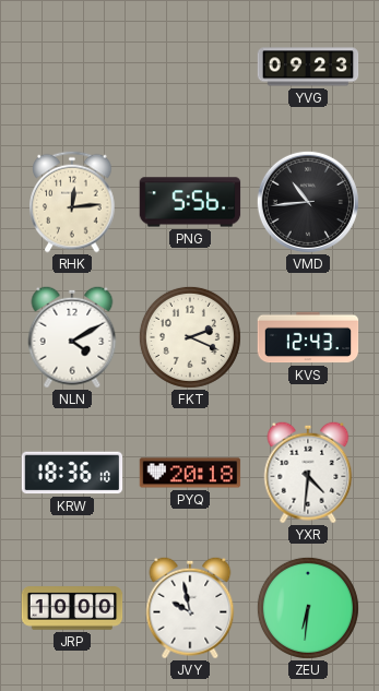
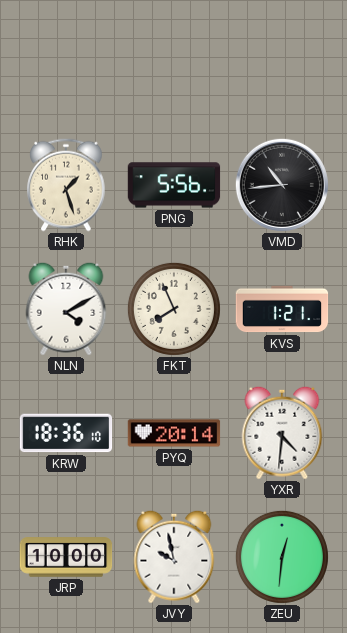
YVG: 09:23 -> none
RHK: 12:14 -> 1:27
FKT: 2:19 -> 7:56
KVS: 12:43 -> 1:21
PYQ: 20:18 -> 20:14
ZEU: 6:31 -> 12:31
